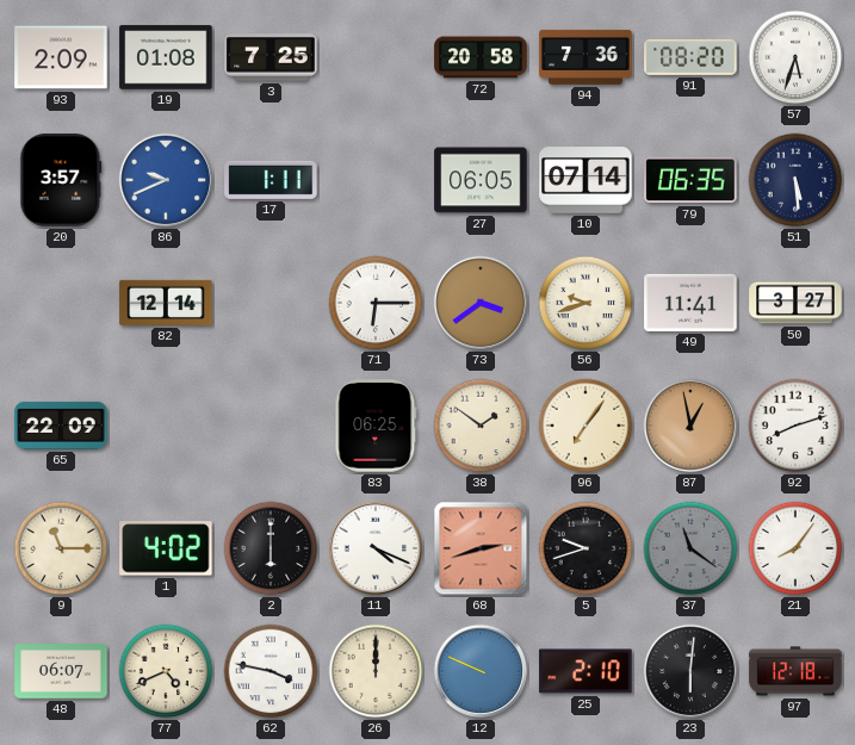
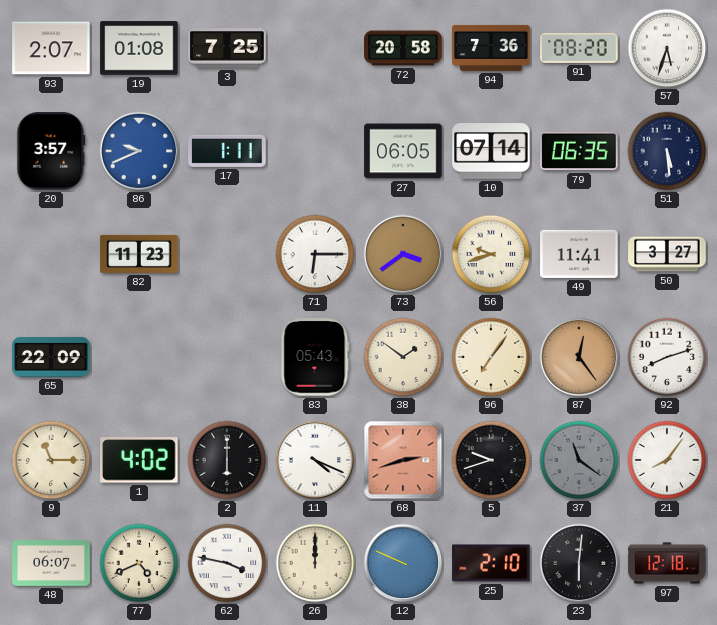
93: 2:09 -> 2:07
82: 12:14 -> 11:23
83: 06:25 -> 05:43
87: 12:58 -> 12:24
